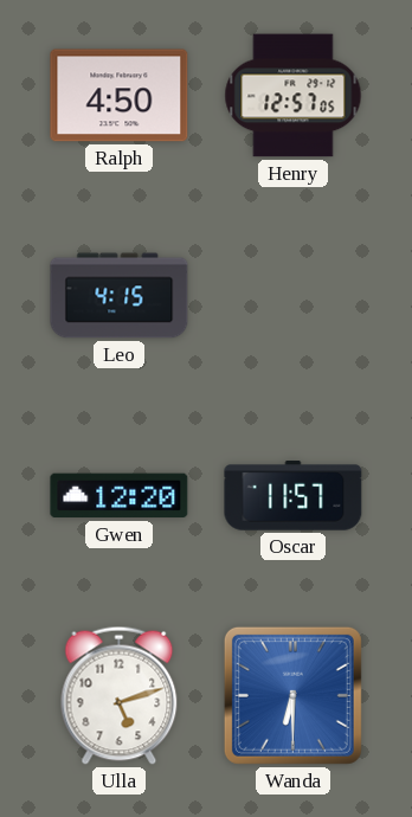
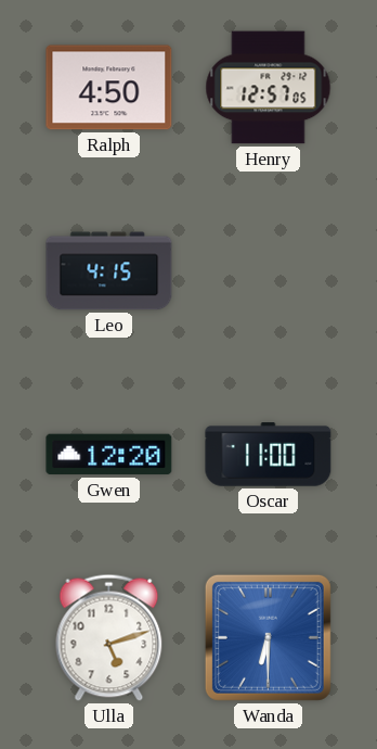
Oscar: 11:57 -> 11:00
